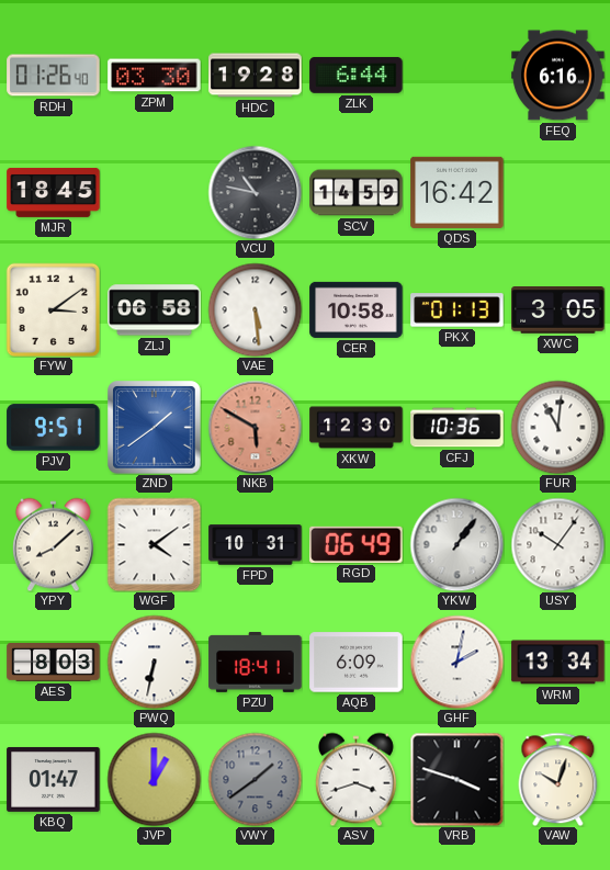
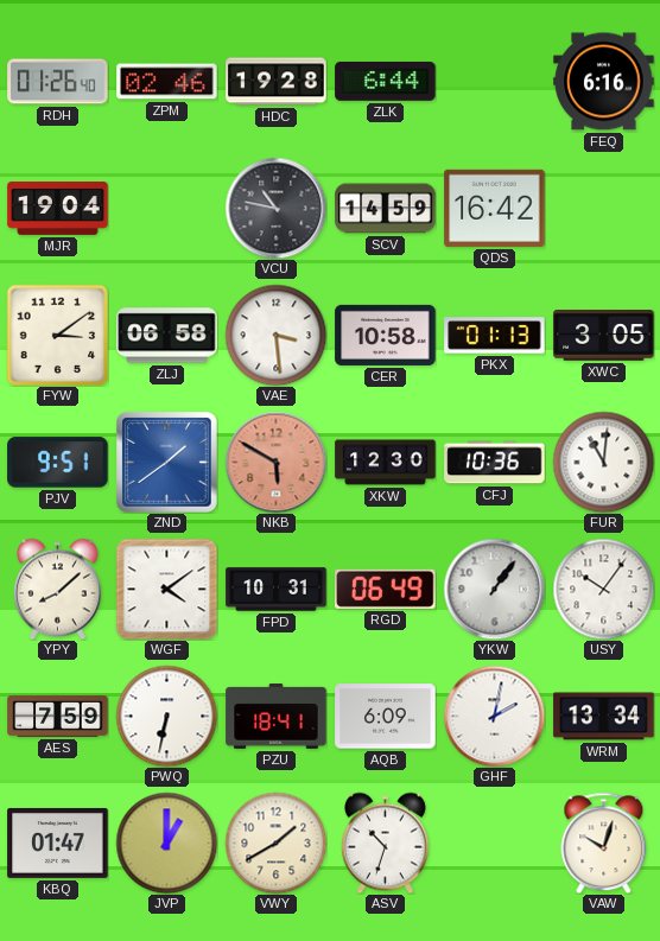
ZPM: 03:30 -> 02:46
MJR: 18:45 -> 19:04
VAE: 5:29 -> 3:29
AES: 8:03 -> 7:59
VWY: 1:39 -> 1:40
VWY dial: grey -> cream
ASV: 3:42 -> 10:33
VRB: 3:48 -> none
